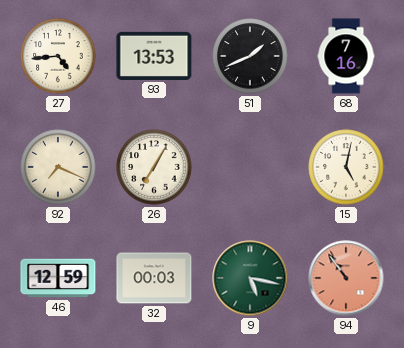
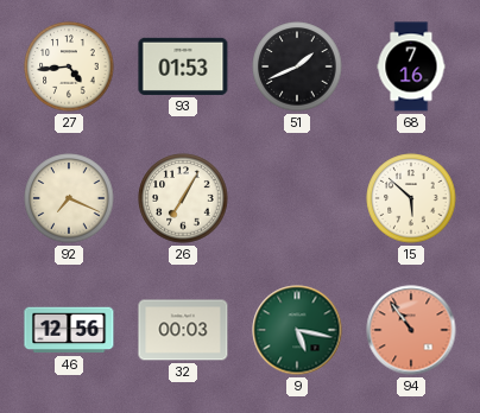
93: 13:53 -> 01:53
15: 5:02 -> 5:52
46: 12:59 -> 12:56
